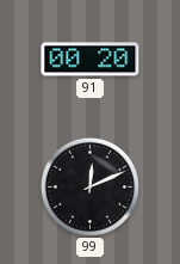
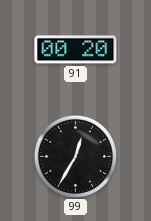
99: 12:11 -> 12:35
